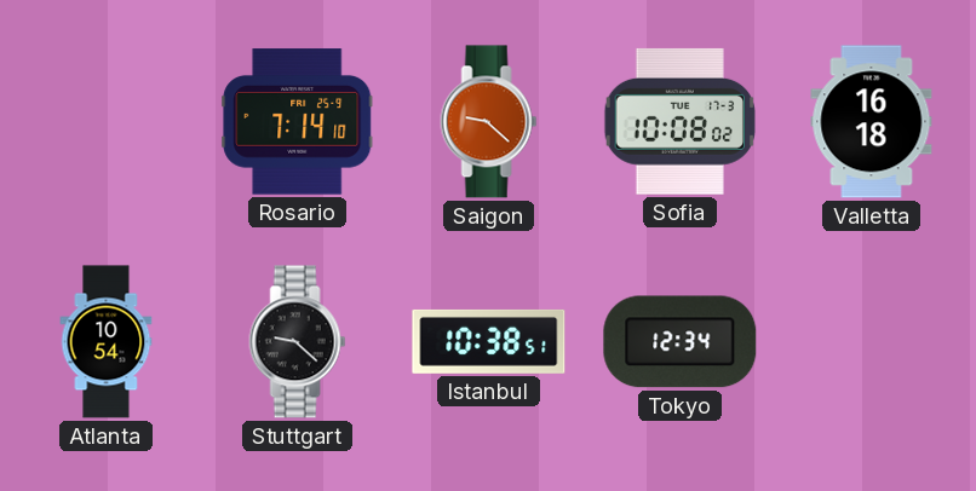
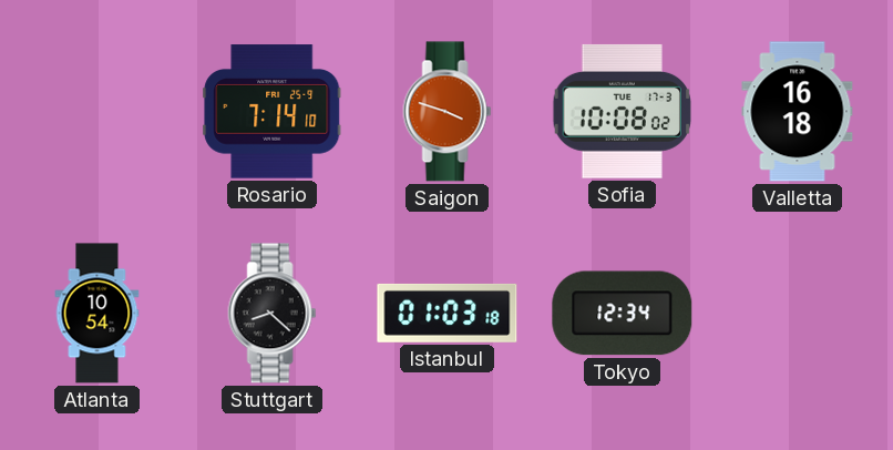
Saigon: 9:22 -> 3:48
Stuttgart: 9:22 -> 8:22
Istanbul: 10:38 -> 01:03
